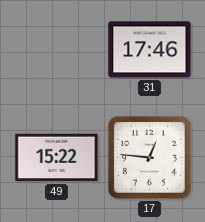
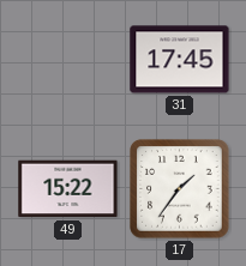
31: 17:46 -> 17:45
17: 12:46 -> 1:36
